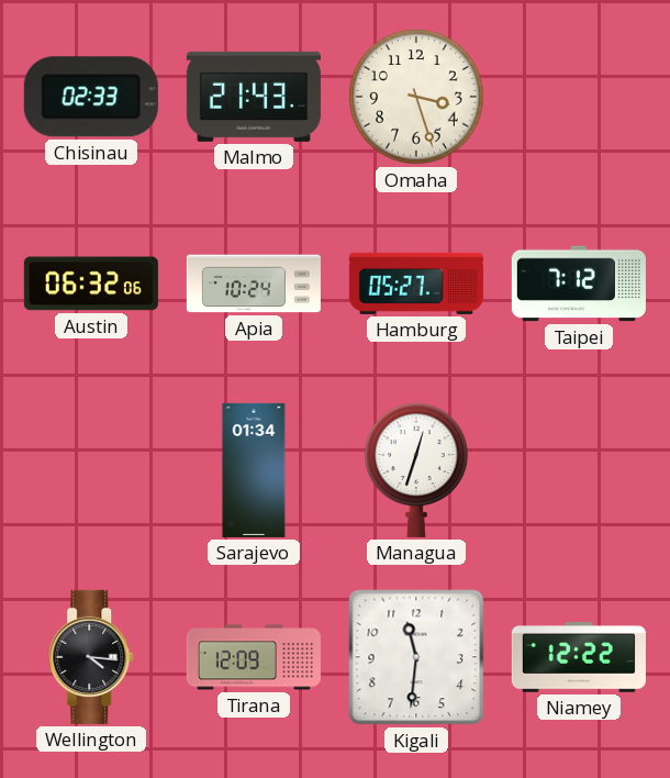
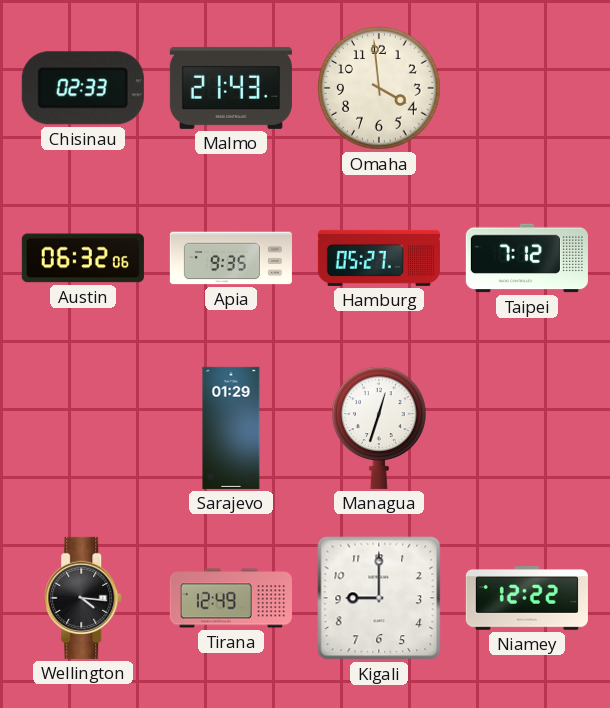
Omaha: 3:27 -> 3:59
Apia: 10:24 -> 9:35
Sarajevo: 01:34 -> 01:29
Tirana: 12:09 -> 12:49
Kigali: 11:31 -> 9:00
